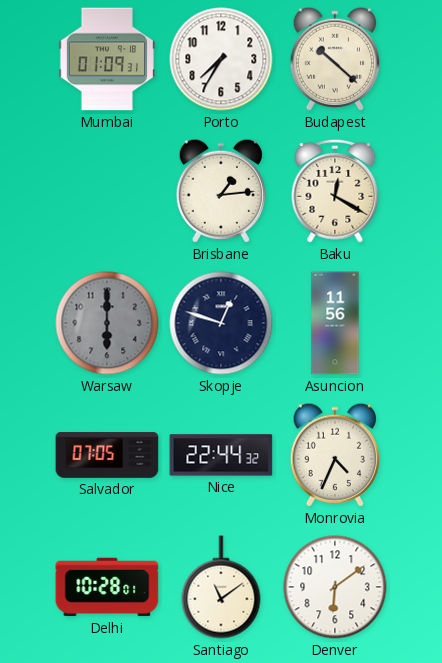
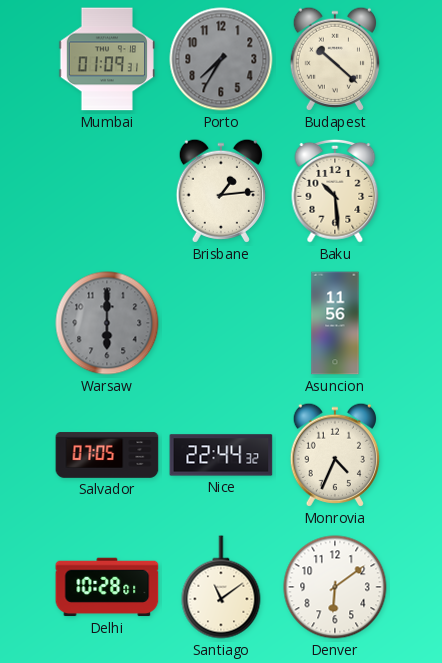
Porto dial: white -> grey
Baku: 12:20 -> 10:29
Skopje: 12:48 -> none
